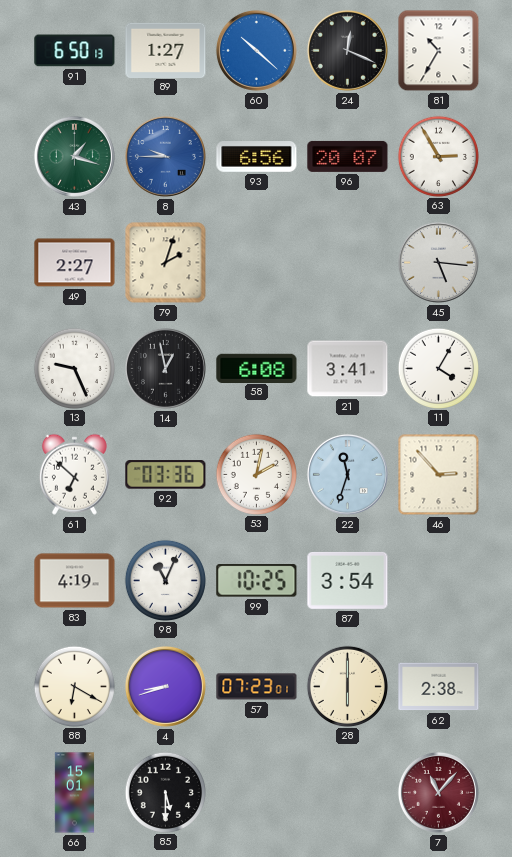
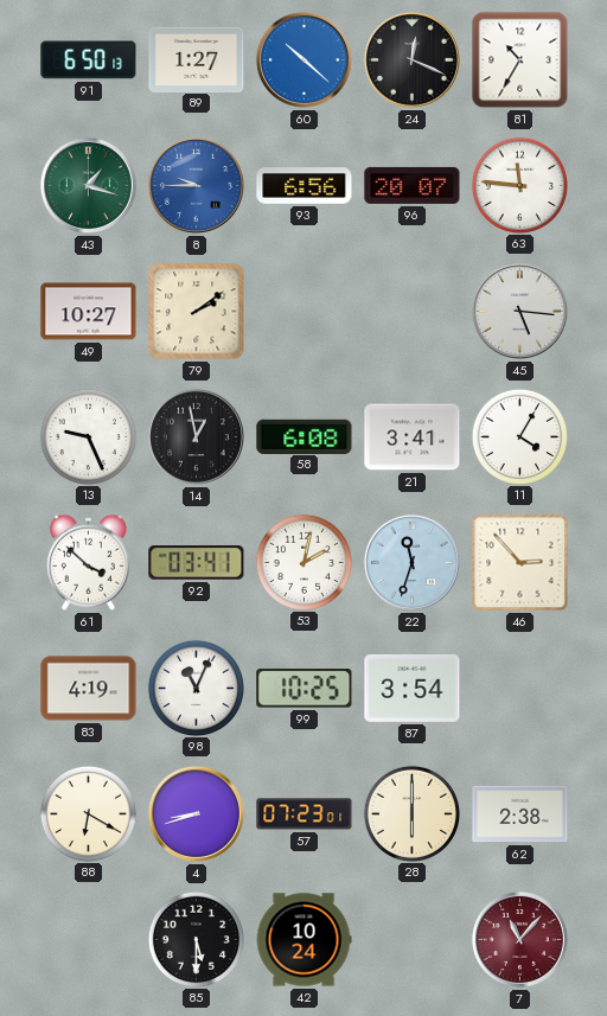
63: 2:55 -> 11:46
49: 2:27 -> 10:27
79: 2:03 -> 2:09
61: 6:52 -> 3:52
92: 03:36 -> 03:41
66: 15:01 -> none
42: none -> 10:24
